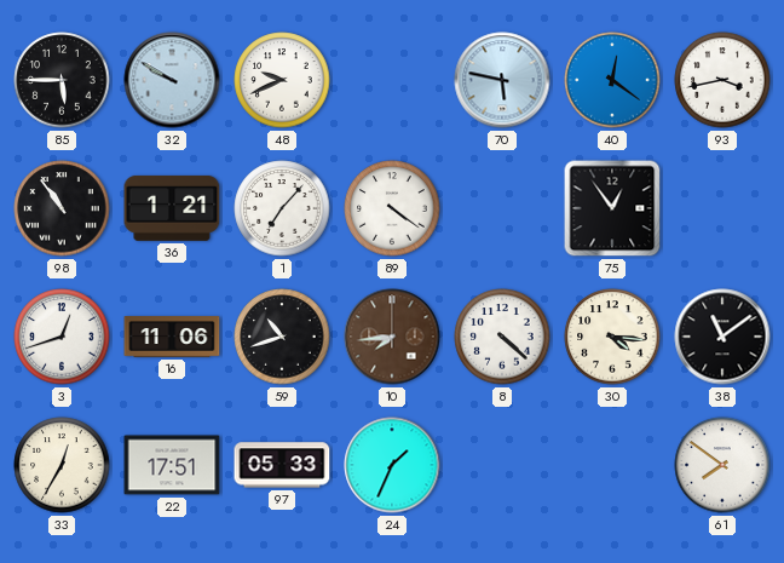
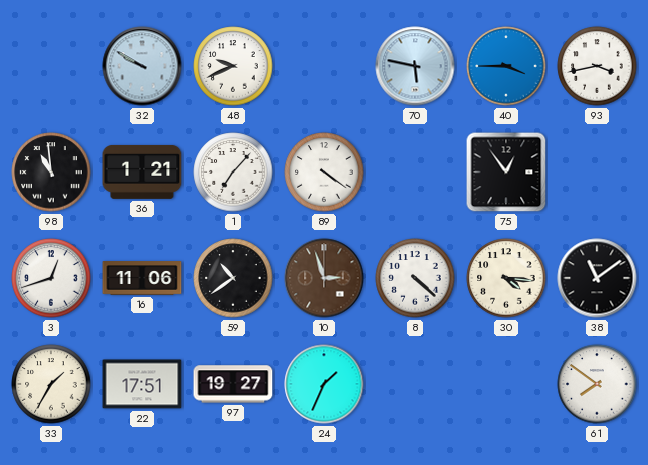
85: 5:45 -> none
40: 12:21 -> 3:45
98: 10:54 -> 10:59
59: 10:42 -> 10:39
10: 7:44 -> 2:57
33: 12:35 -> 1:35
97: 05:33 -> 19:27
